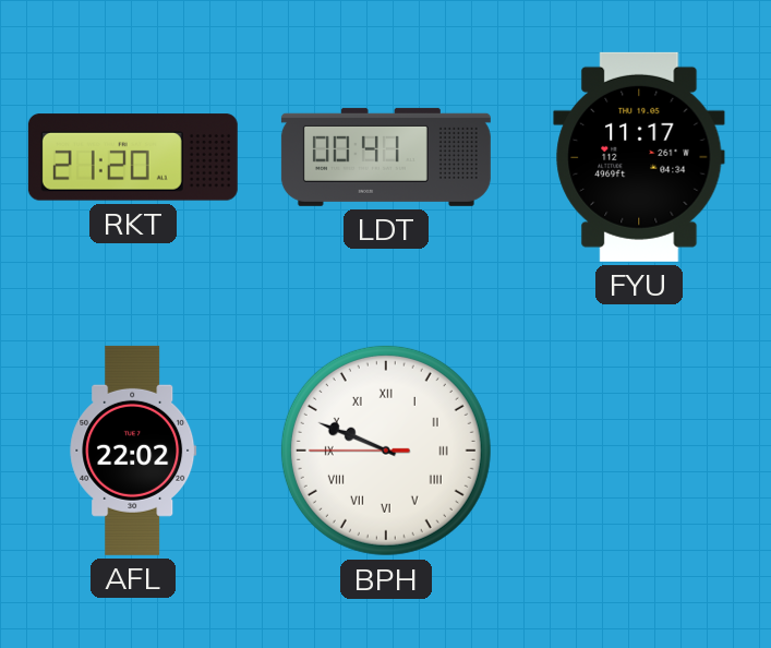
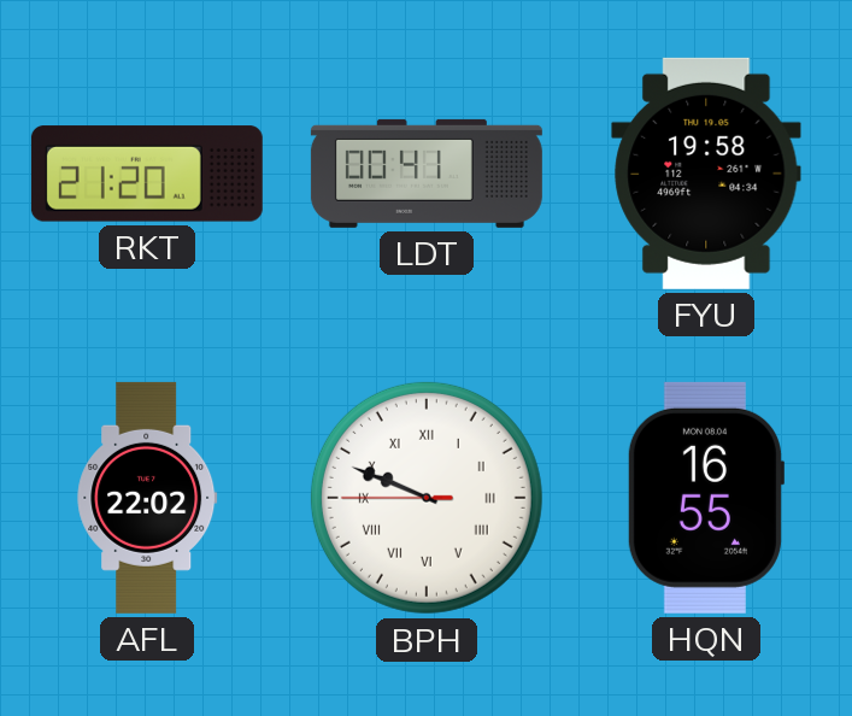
FYU: 11:17 -> 19:58
HQN: none -> 16:55
